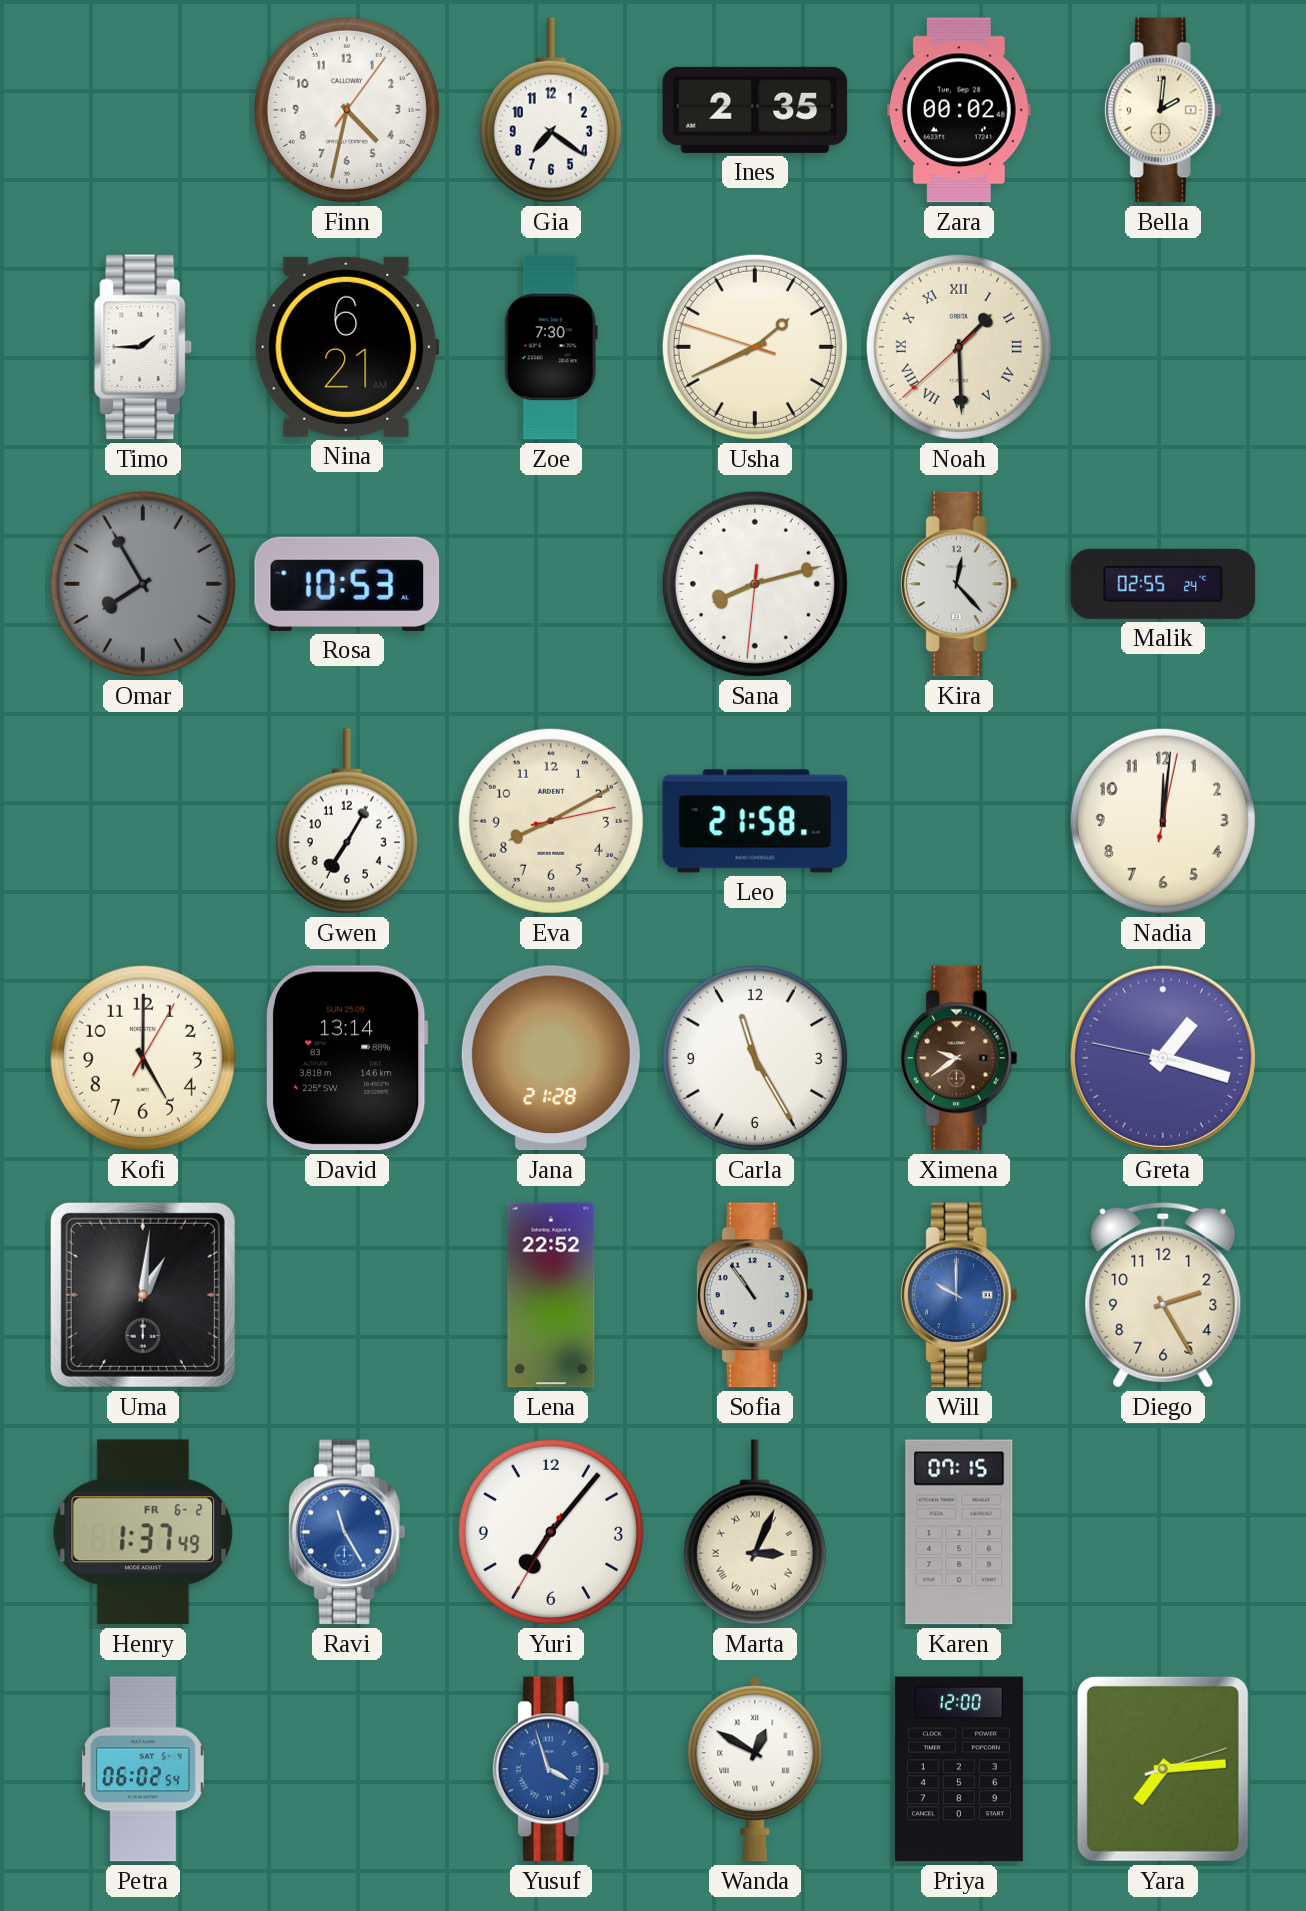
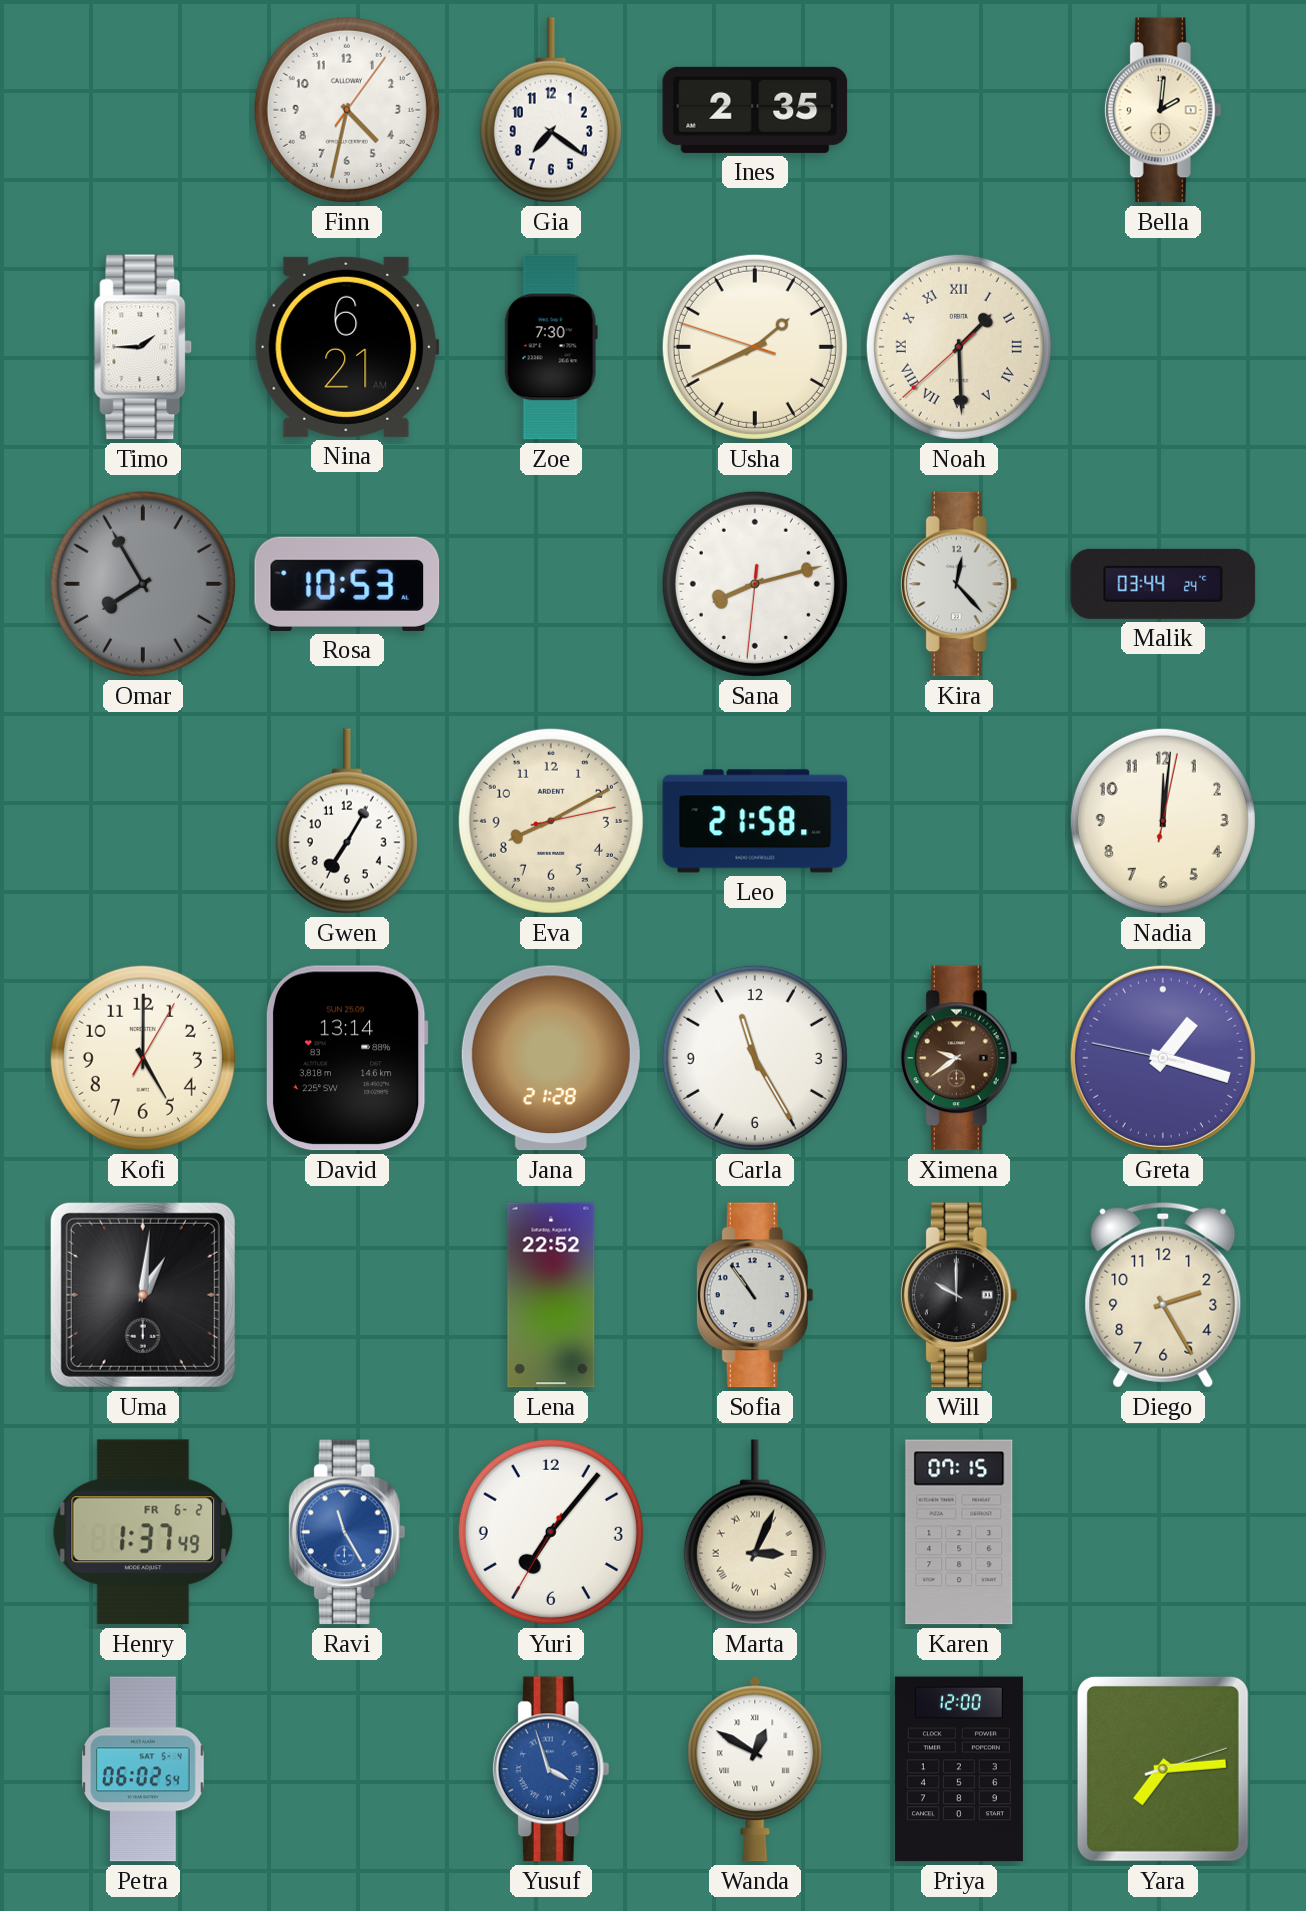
Zara: 00:02 -> none
Malik: 02:55 -> 03:44
Will dial: blue -> black
